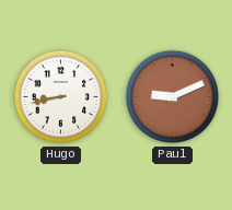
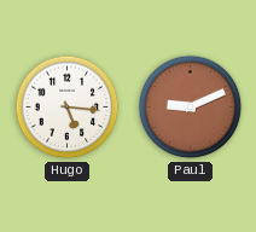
Hugo: 8:43 -> 5:16
